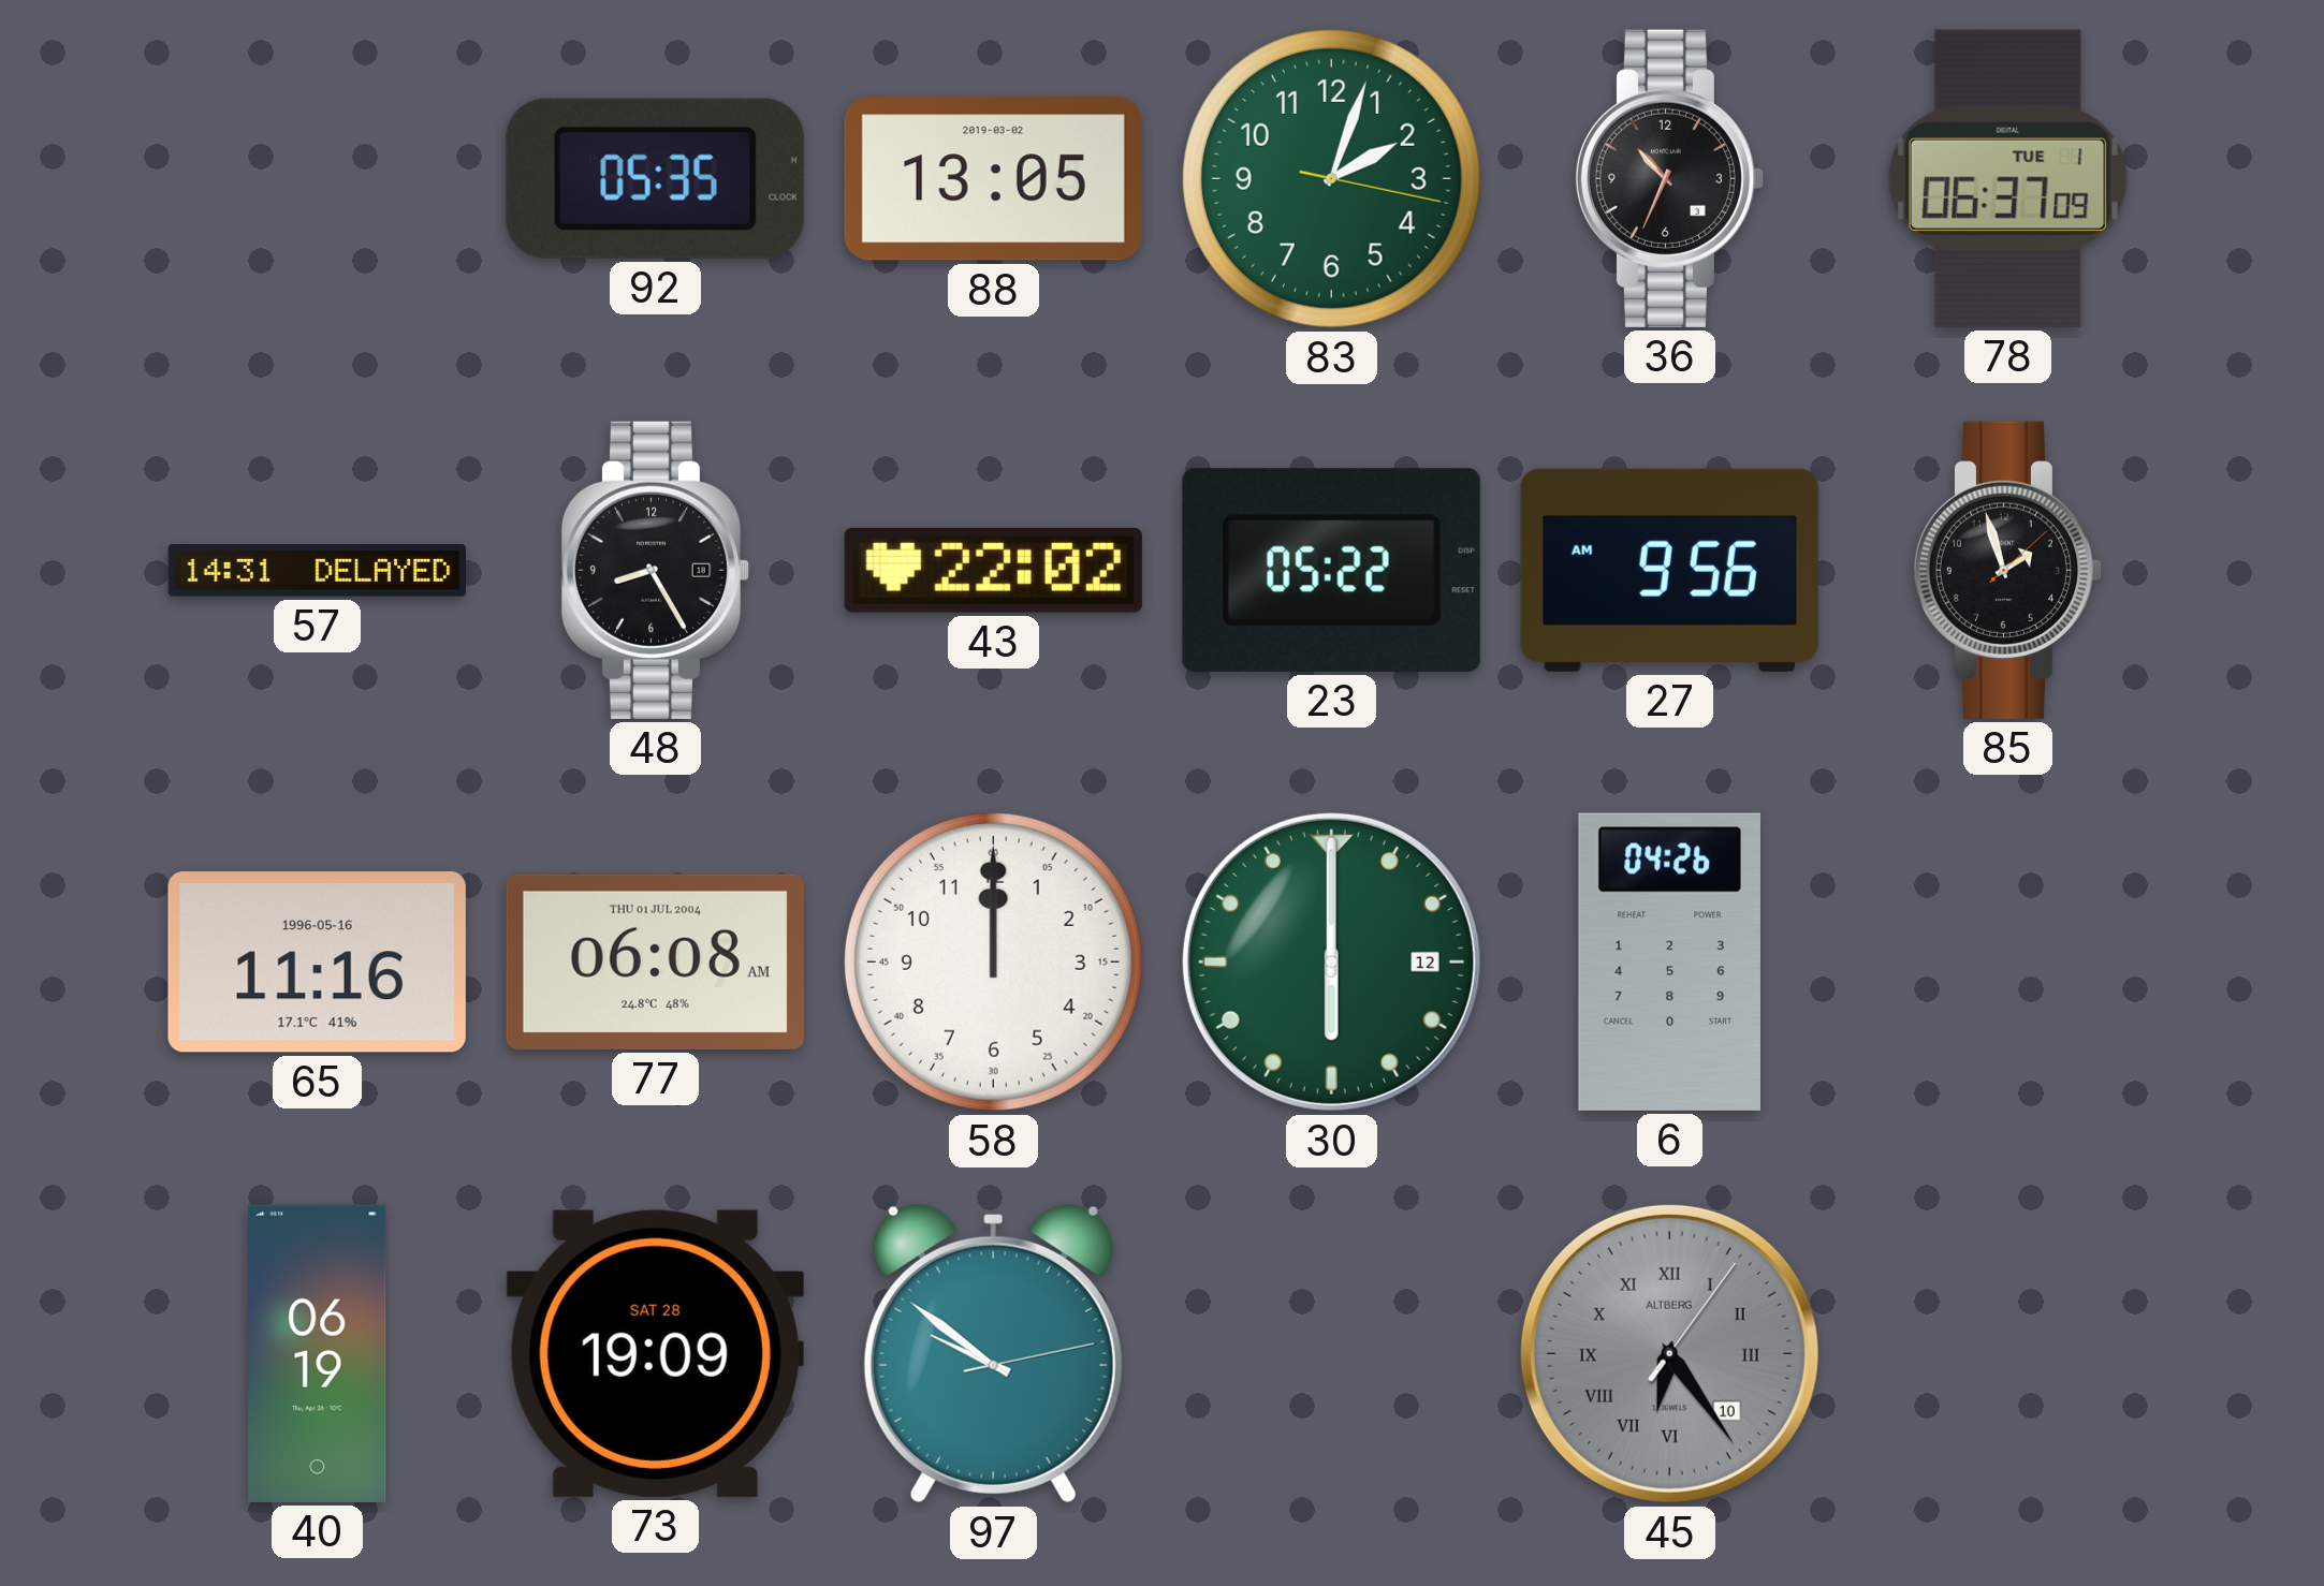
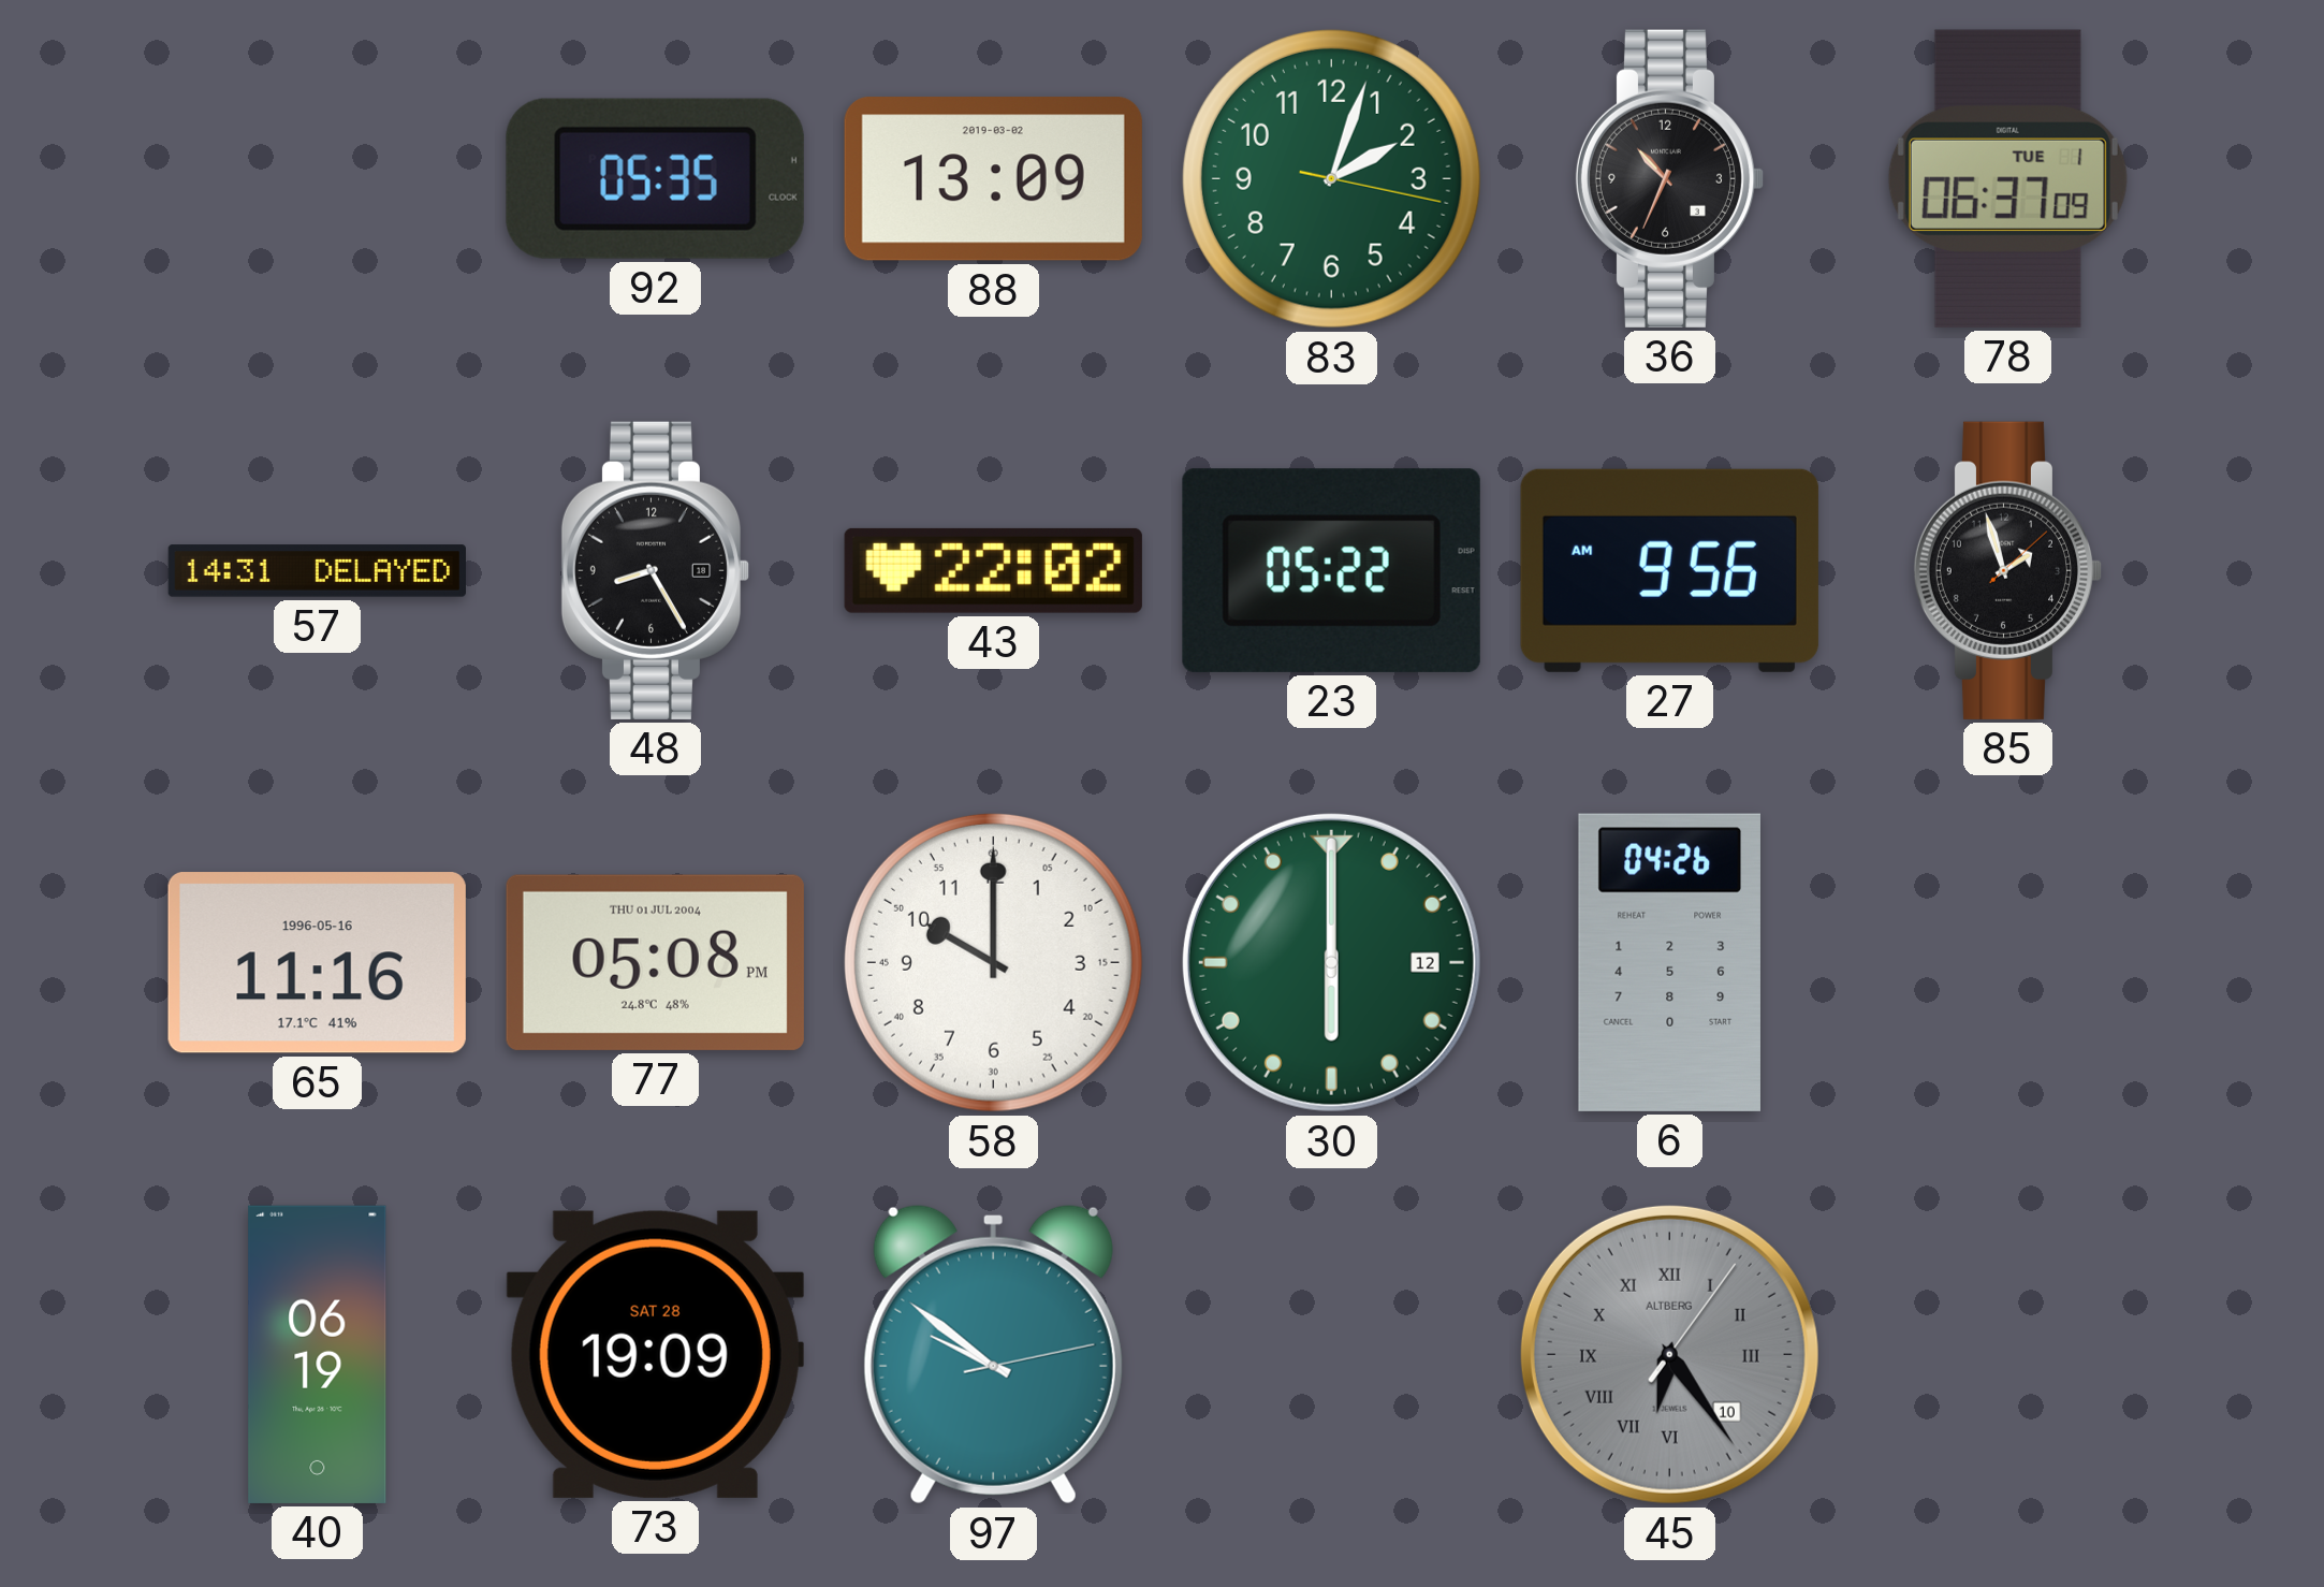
88: 13:05 -> 13:09
77: 06:08 -> 05:08
58: 12:00 -> 10:00
